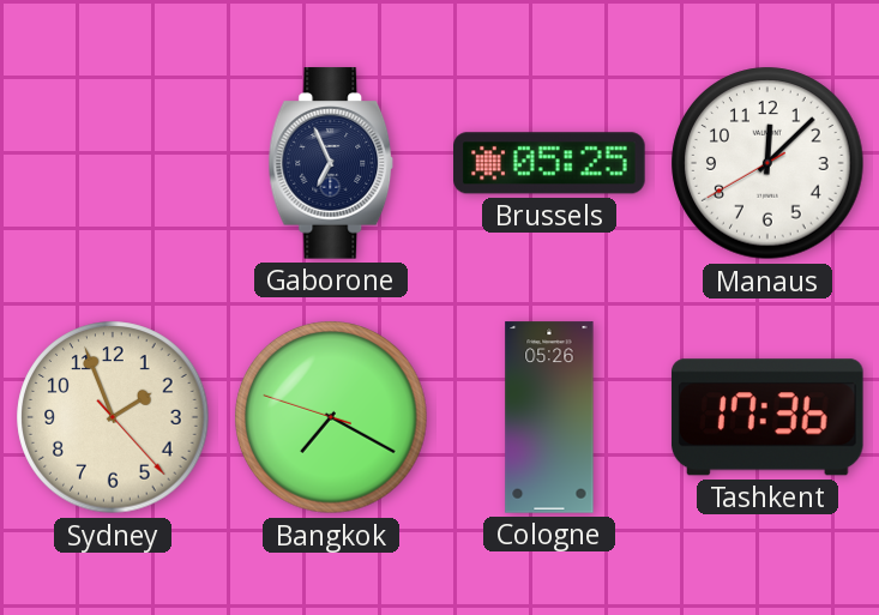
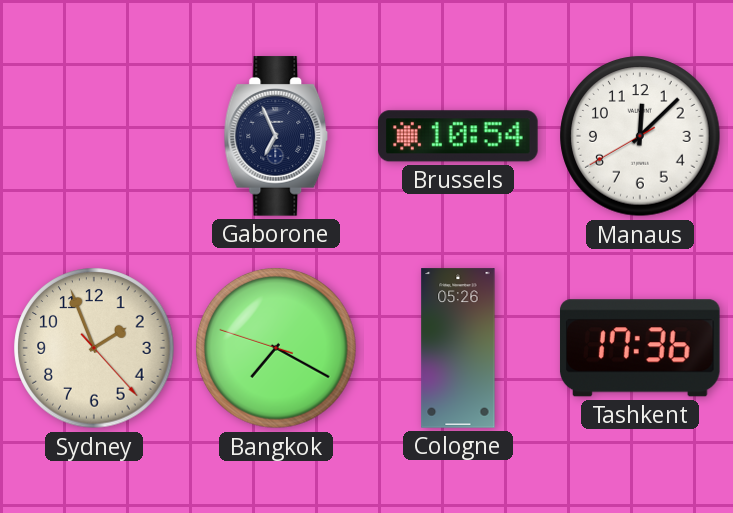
Brussels: 05:25 -> 10:54
